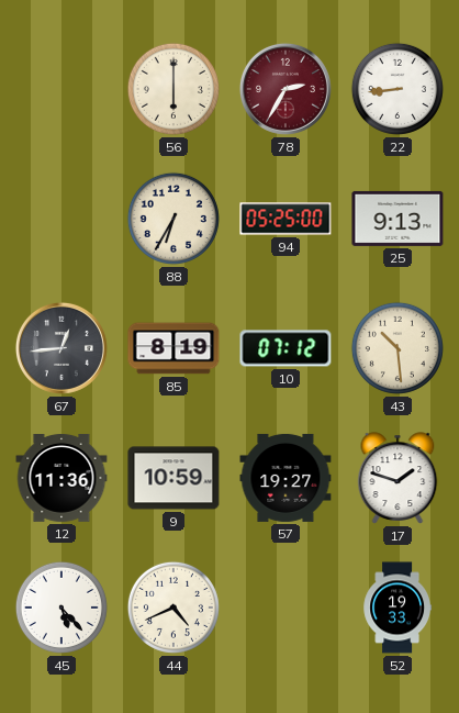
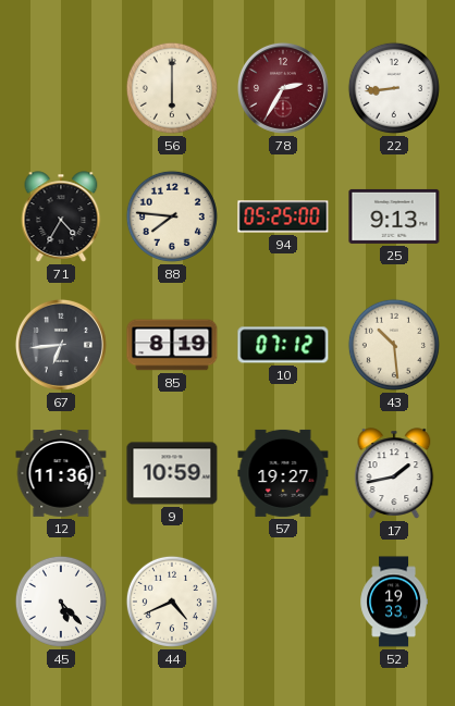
71: none -> 4:35
88: 6:35 -> 7:46
67: 12:44 -> 6:44
17: 1:48 -> 1:43
